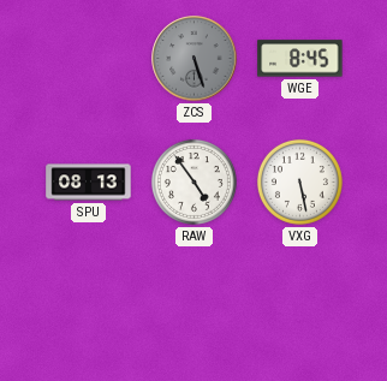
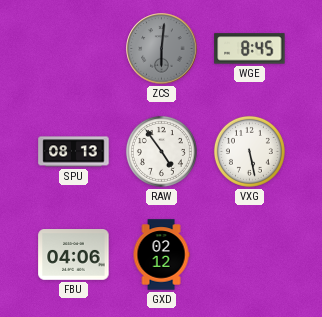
ZCS: 5:27 -> 6:01
FBU: none -> 04:06
GXD: none -> 02:12
